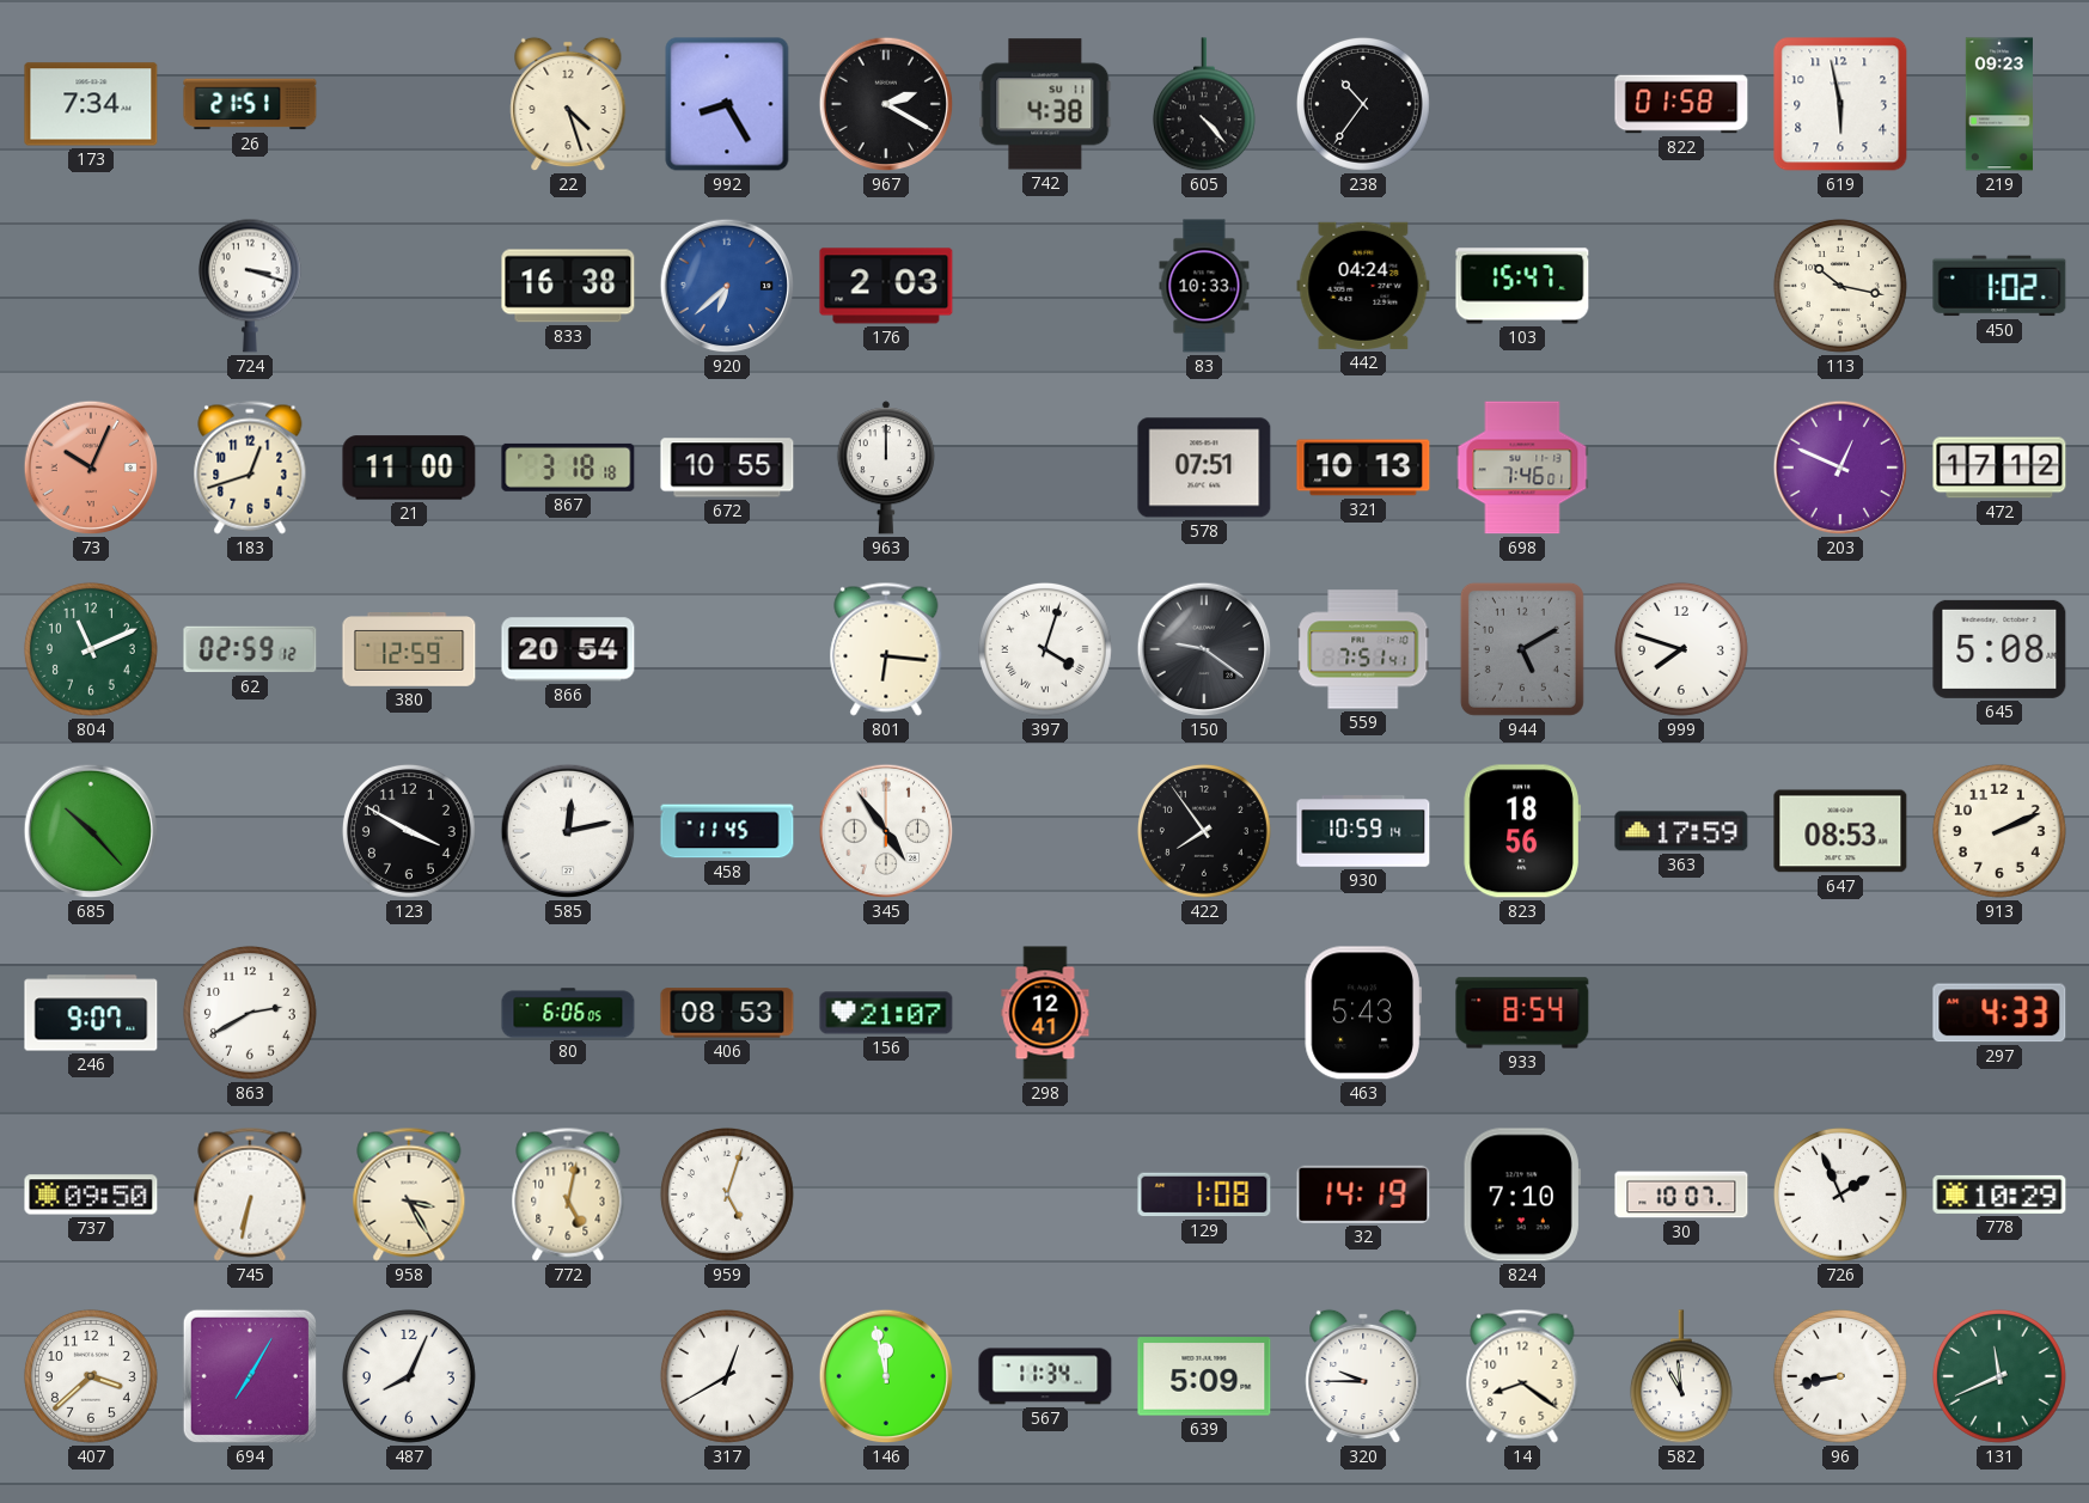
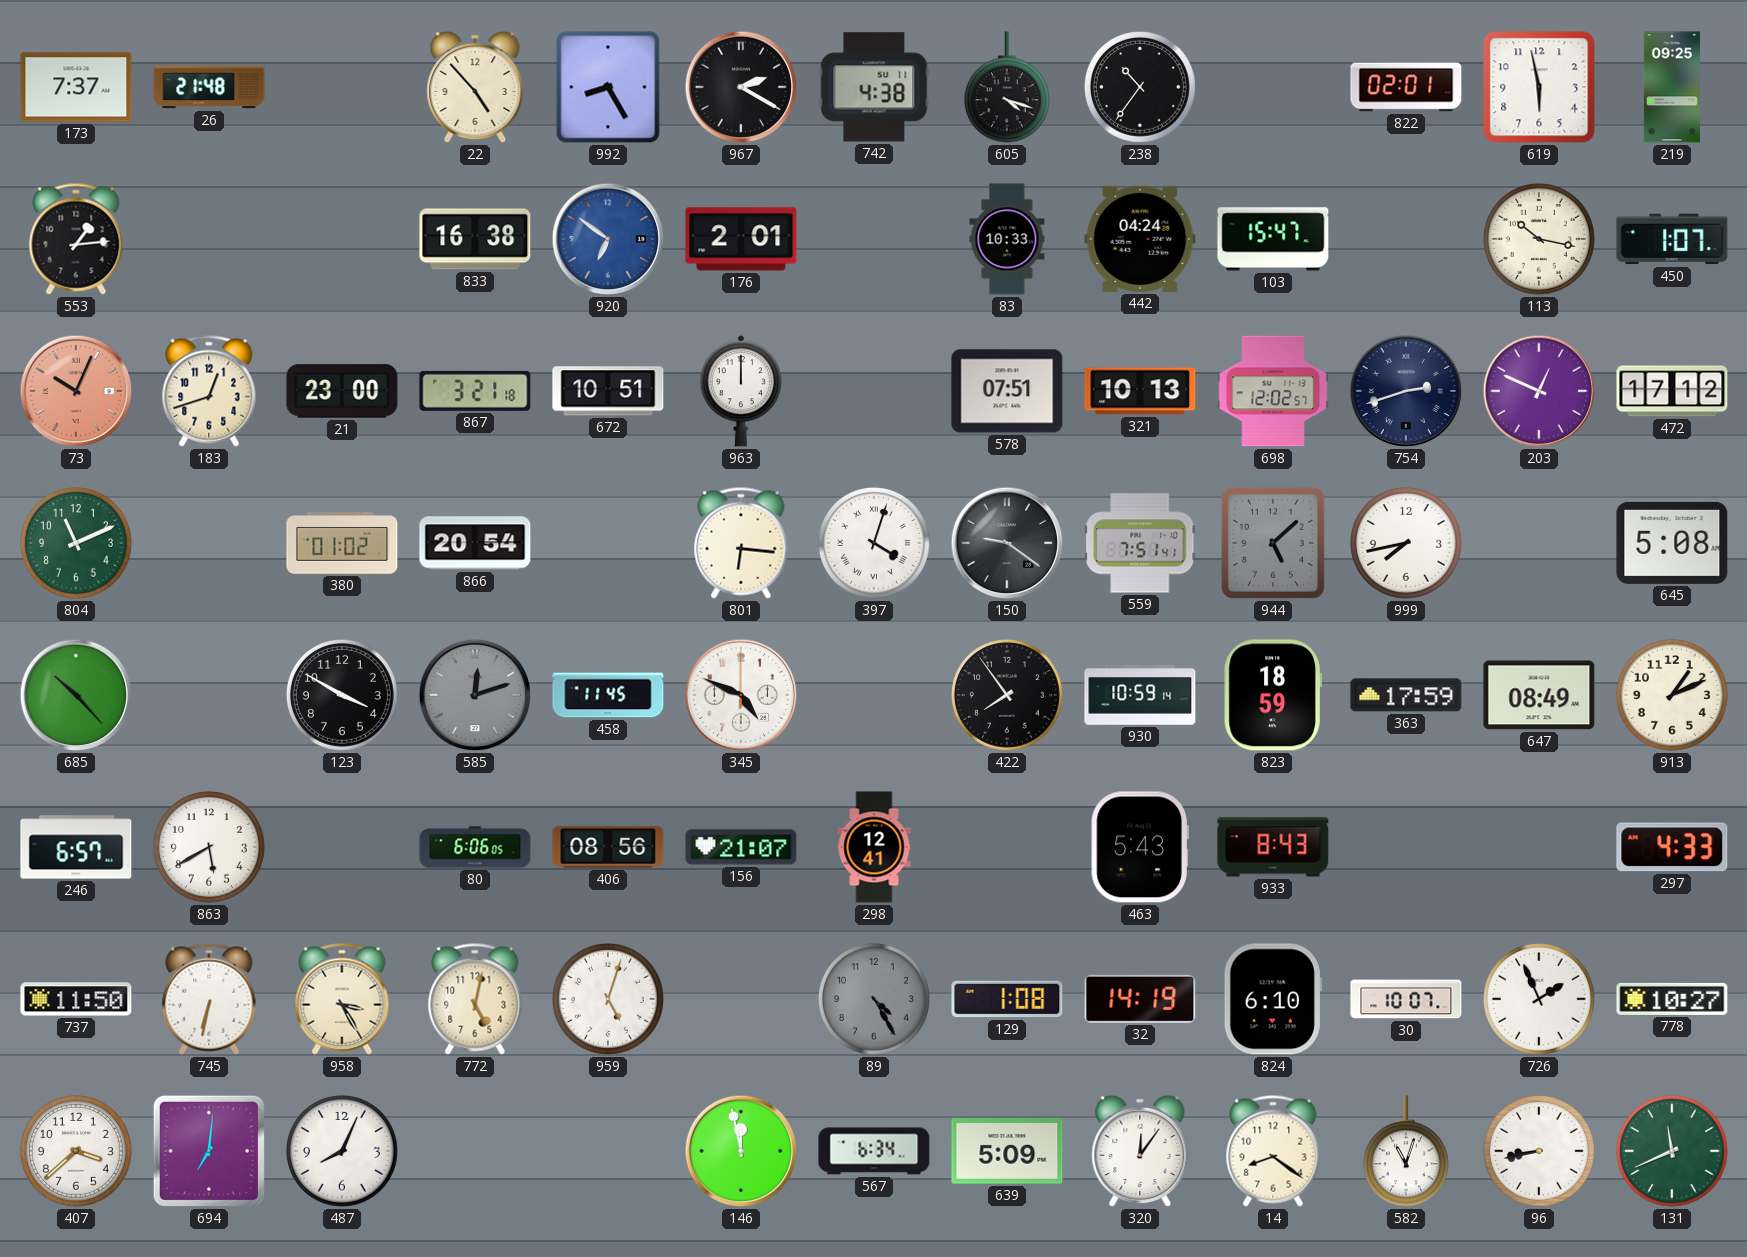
173: 7:34 -> 7:37
26: 21:51 -> 21:48
22: 4:27 -> 4:53
605: 4:23 -> 4:18
822: 01:58 -> 02:01
219: 09:23 -> 09:25
553: none -> 1:14
724: 3:18 -> none
920: 6:38 -> 6:51
176: 2:03 -> 2:01
450: 1:02 -> 1:07
21: 11:00 -> 23:00
867: 3:18 -> 3:21
672: 10:55 -> 10:51
698: 7:46 -> 12:02
754: none -> 2:42
62: 02:59 -> none
380: 12:59 -> 01:02
944: 5:10 -> 5:08
999: 7:48 -> 7:43
585: 12:13 -> 12:12
585 dial: white -> grey
345: 4:54 -> 4:49
823: 18:56 -> 18:59
647: 08:53 -> 08:49
913: 2:11 -> 1:11
246: 9:07 -> 6:57
863: 2:40 -> 5:40
406: 08:53 -> 08:56
933: 8:54 -> 8:43
737: 09:50 -> 11:50
89: none -> 4:25
824: 7:10 -> 6:10
778: 10:29 -> 10:27
694: 7:05 -> 7:01
317: 12:40 -> none
567: 11:34 -> 6:34
320: 9:45 -> 12:06
582: 10:59 -> 11:03
